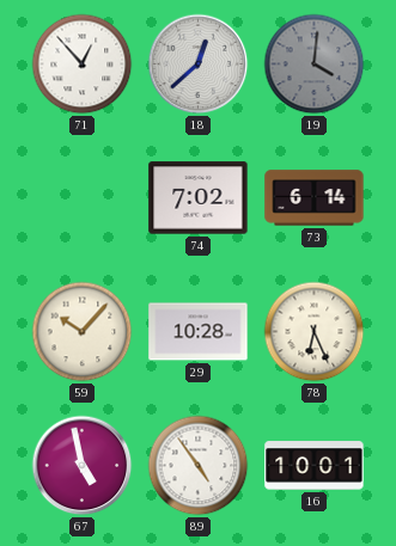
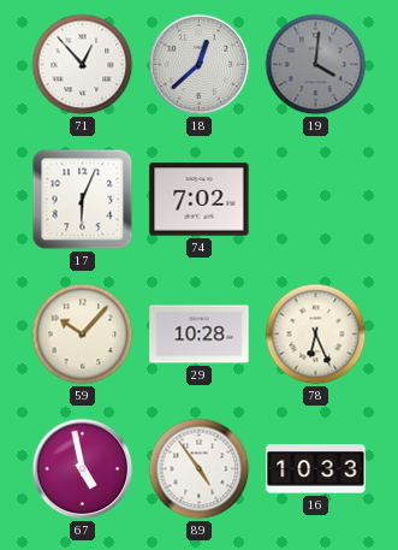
17: none -> 6:04
73: 6:14 -> none
16: 10:01 -> 10:33
